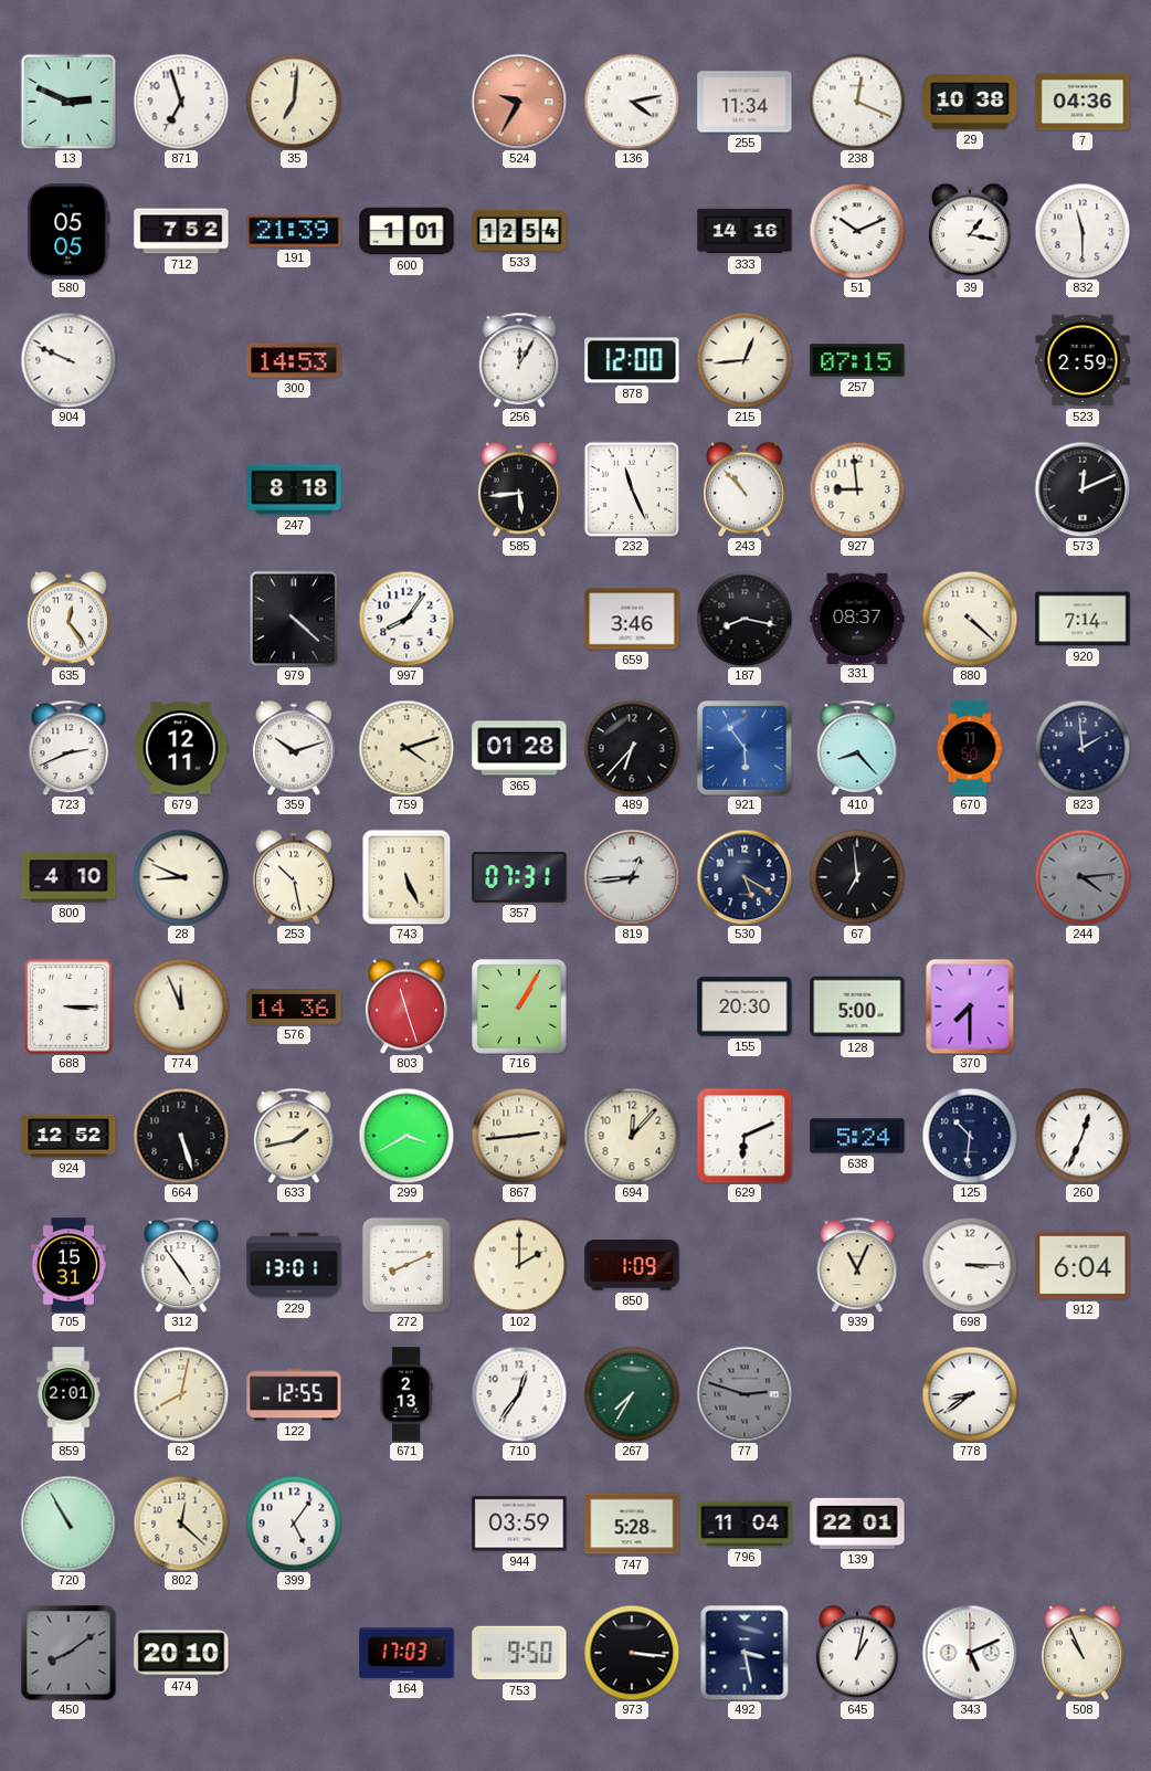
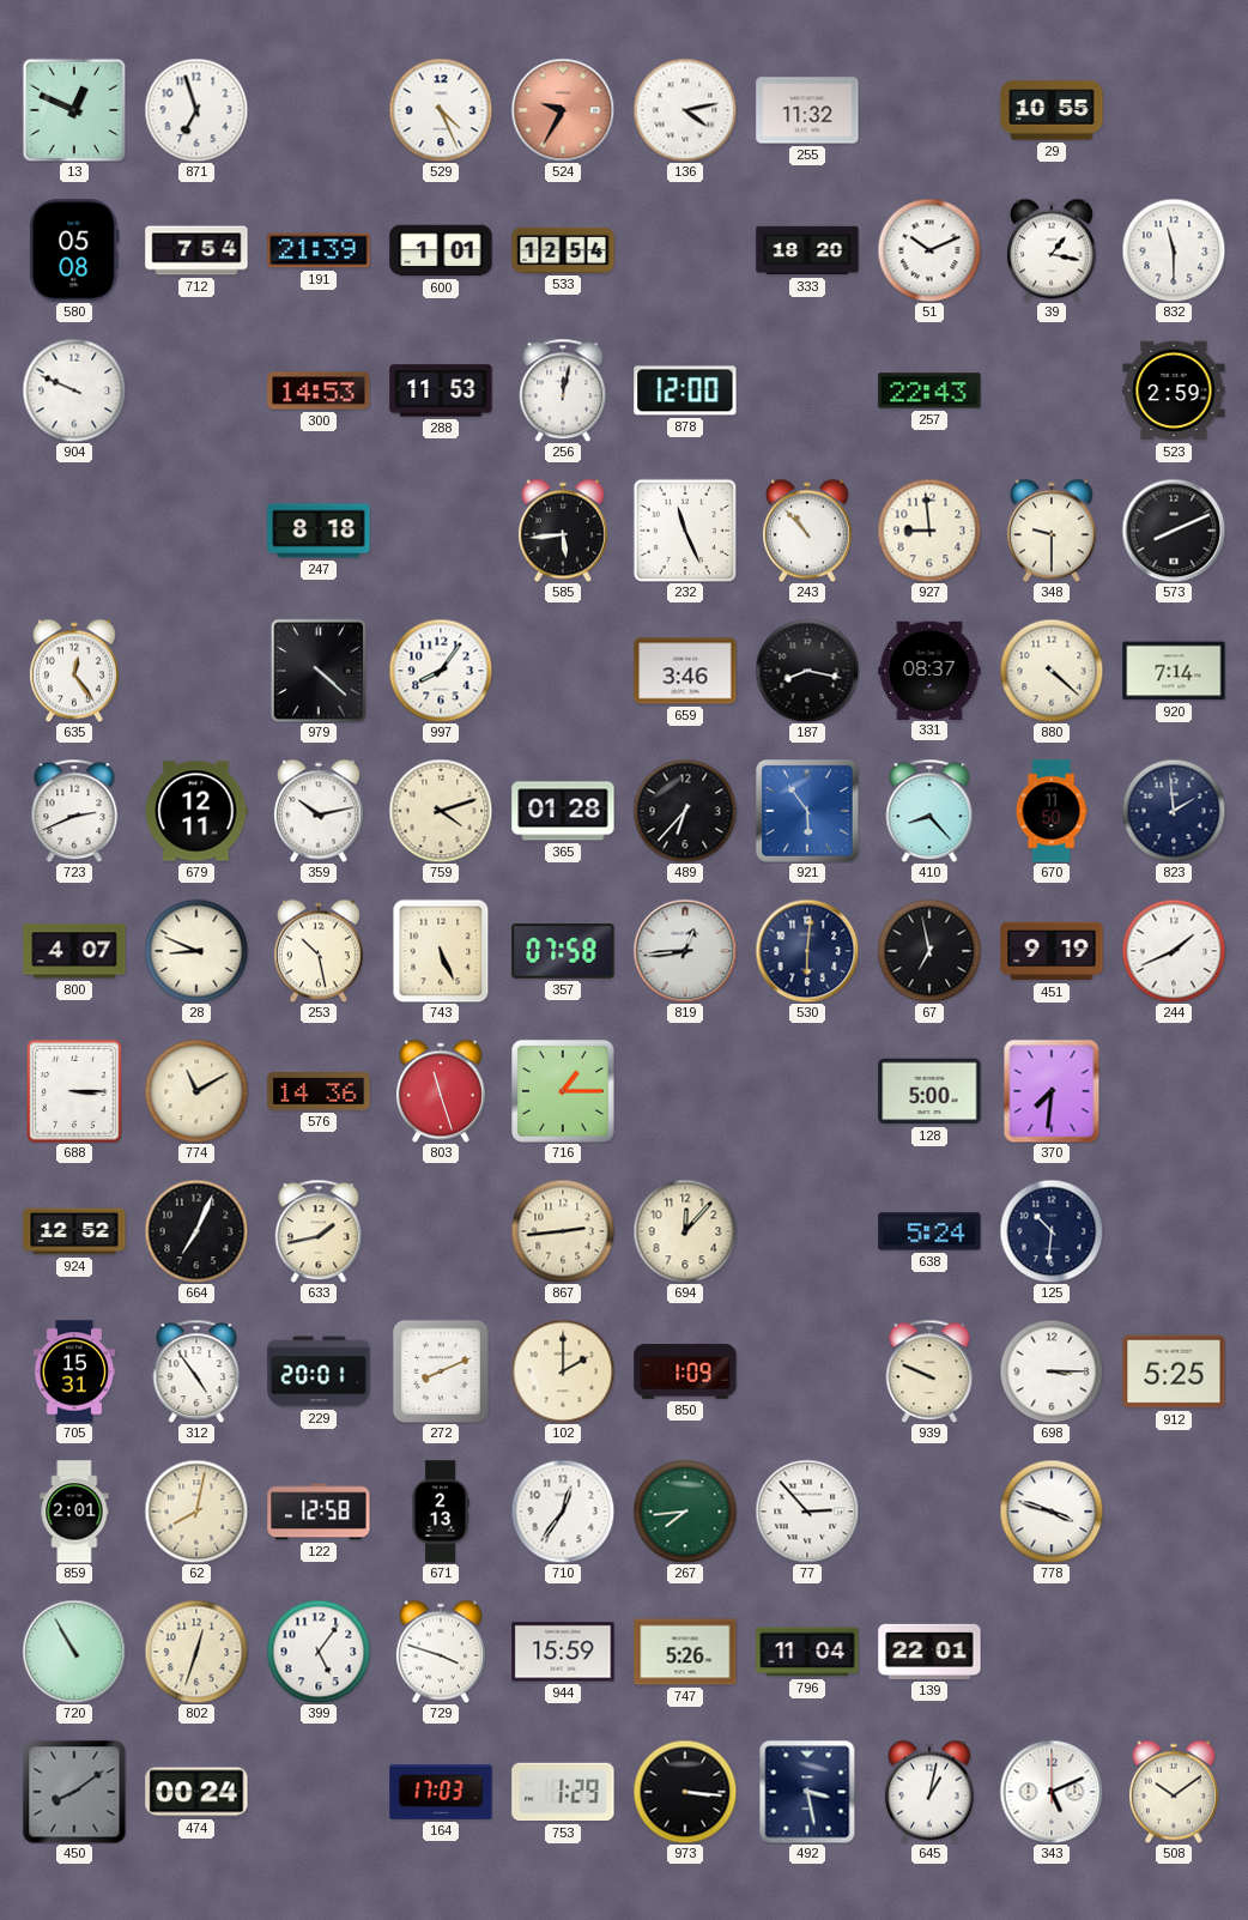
13: 2:49 -> 12:49
35: 7:01 -> none
529: none -> 4:26
255: 11:34 -> 11:32
238: 12:19 -> none
29: 10:38 -> 10:55
7: 04:36 -> none
580: 05:05 -> 05:08
712: 7:52 -> 7:54
333: 14:16 -> 18:20
288: none -> 11:53
256: 12:05 -> 12:02
215: 12:44 -> none
257: 07:15 -> 22:43
348: none -> 9:30
573: 12:11 -> 8:11
359: 10:12 -> 10:13
800: 4:10 -> 4:07
357: 07:31 -> 07:58
530: 5:20 -> 6:01
67: 6:59 -> 6:58
451: none -> 9:19
244: 4:14 -> 1:41
244 dial: grey -> white
774: 11:56 -> 11:10
716: 1:05 -> 1:15
155: 20:30 -> none
370: 7:30 -> 7:31
664: 5:27 -> 7:04
299: 3:40 -> none
629: 6:11 -> none
260: 12:34 -> none
229: 13:01 -> 20:01
939: 11:04 -> 9:49
912: 6:04 -> 5:25
122: 12:55 -> 12:58
267: 7:35 -> 7:44
77: 2:48 -> 2:53
77 dial: grey -> white
778: 8:39 -> 3:48
802: 12:22 -> 12:33
729: none -> 3:48
944: 03:59 -> 15:59
747: 5:28 -> 5:26
474: 20:10 -> 00:24
753: 9:50 -> 1:29
508: 10:56 -> 10:09
